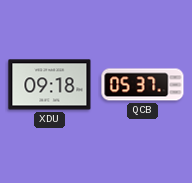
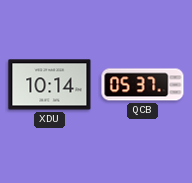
XDU: 09:18 -> 10:14
